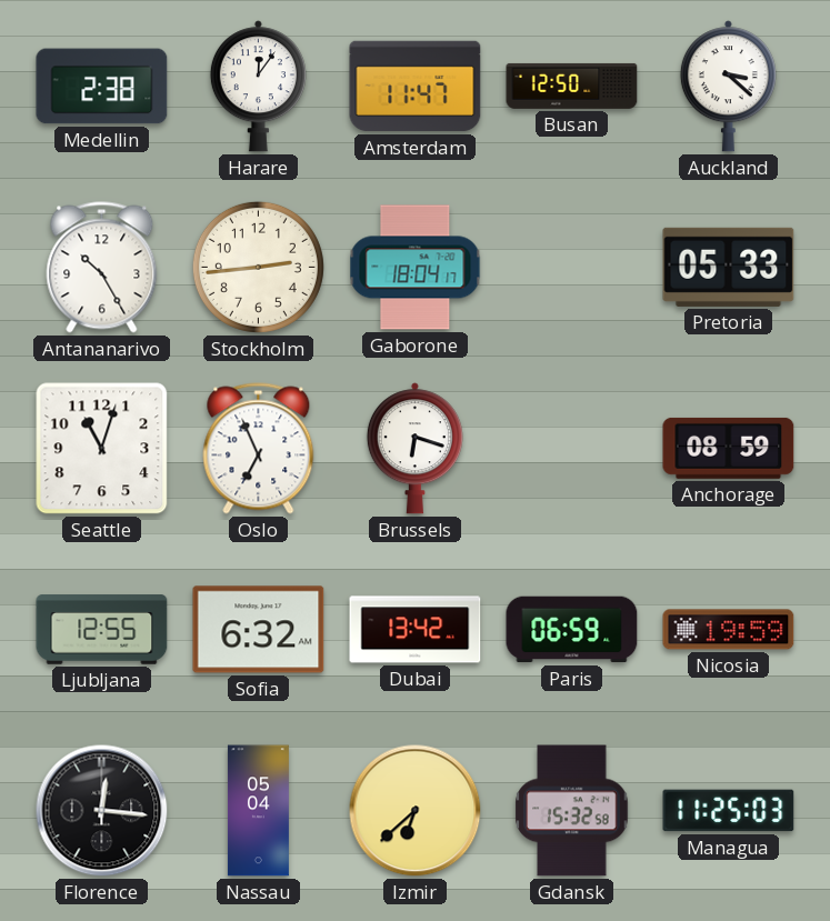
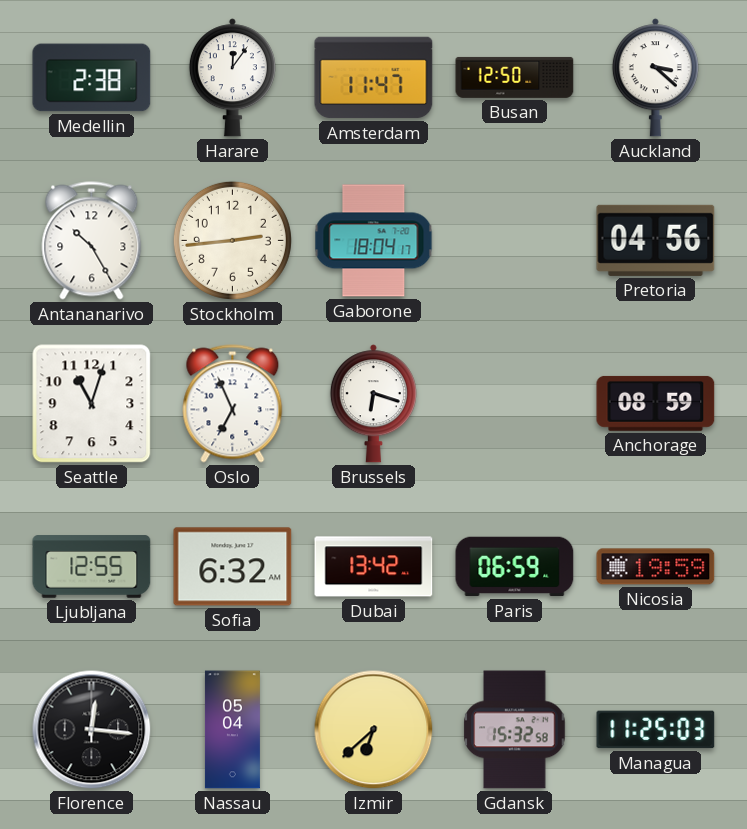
Pretoria: 05:33 -> 04:56
